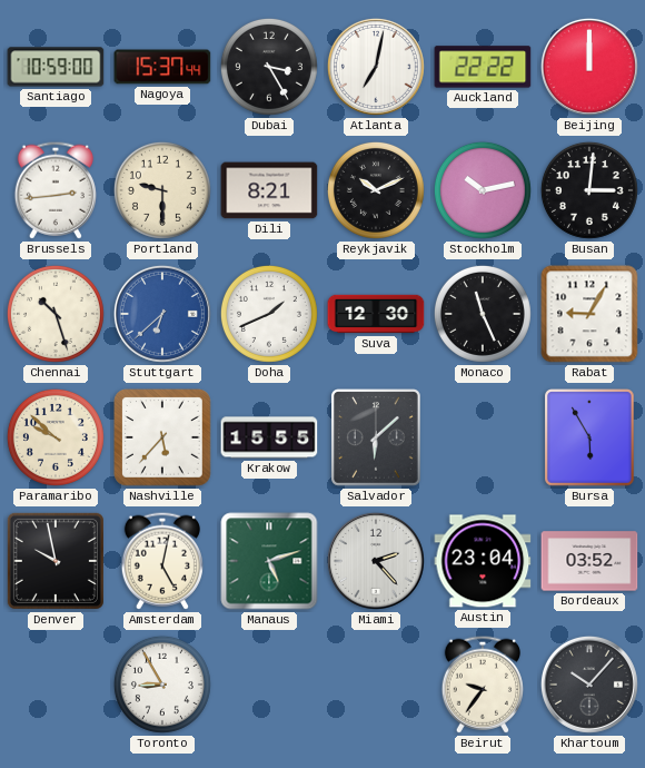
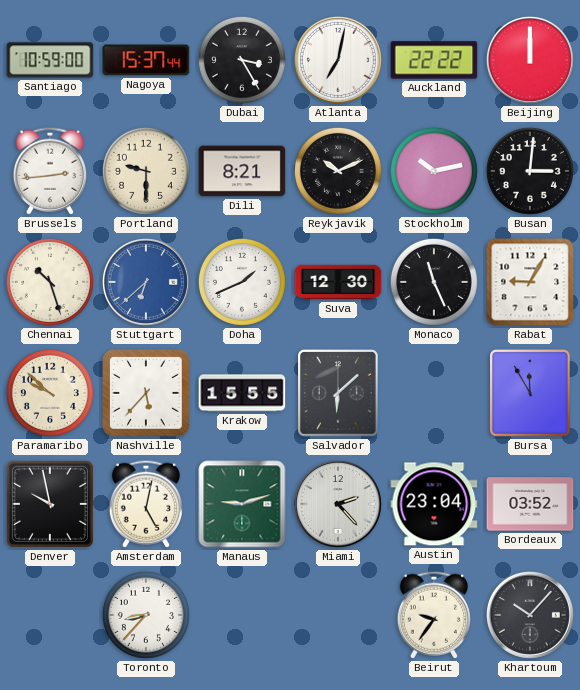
Bursa: 5:55 -> 11:55
Manaus: 5:12 -> 9:12
Toronto: 8:55 -> 8:37
